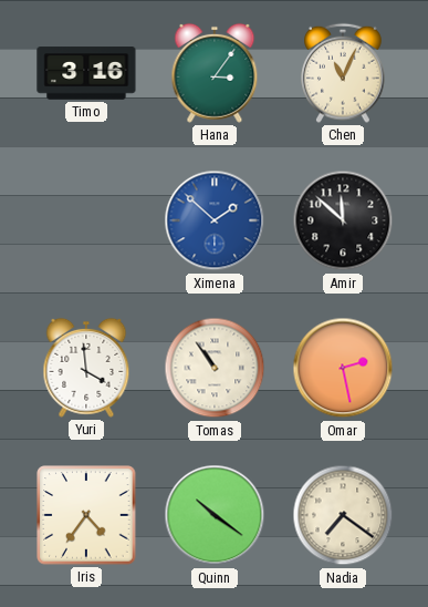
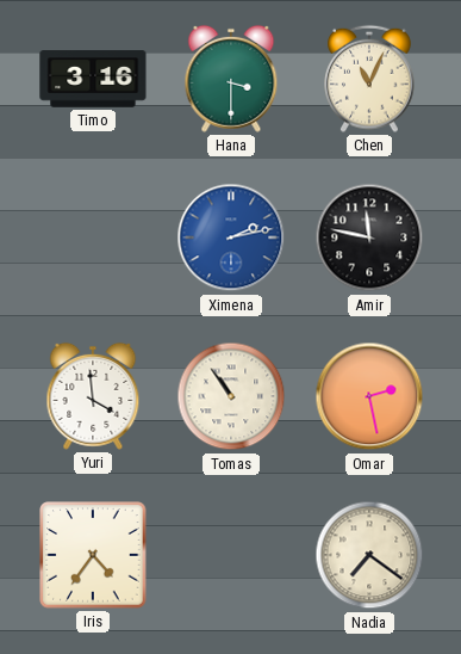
Hana: 3:06 -> 3:30
Ximena: 1:52 -> 2:13
Amir: 11:52 -> 11:47
Quinn: 10:21 -> none
